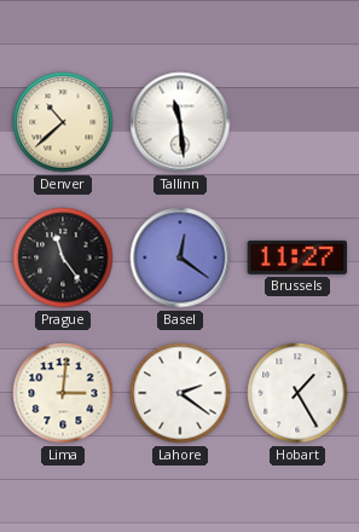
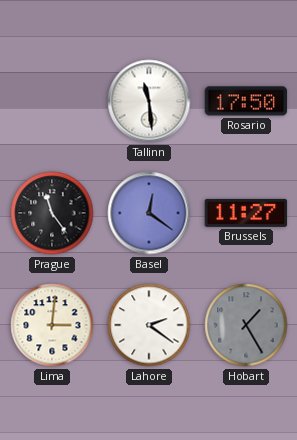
Denver: 10:38 -> none
Rosario: none -> 17:50
Hobart dial: white -> grey
